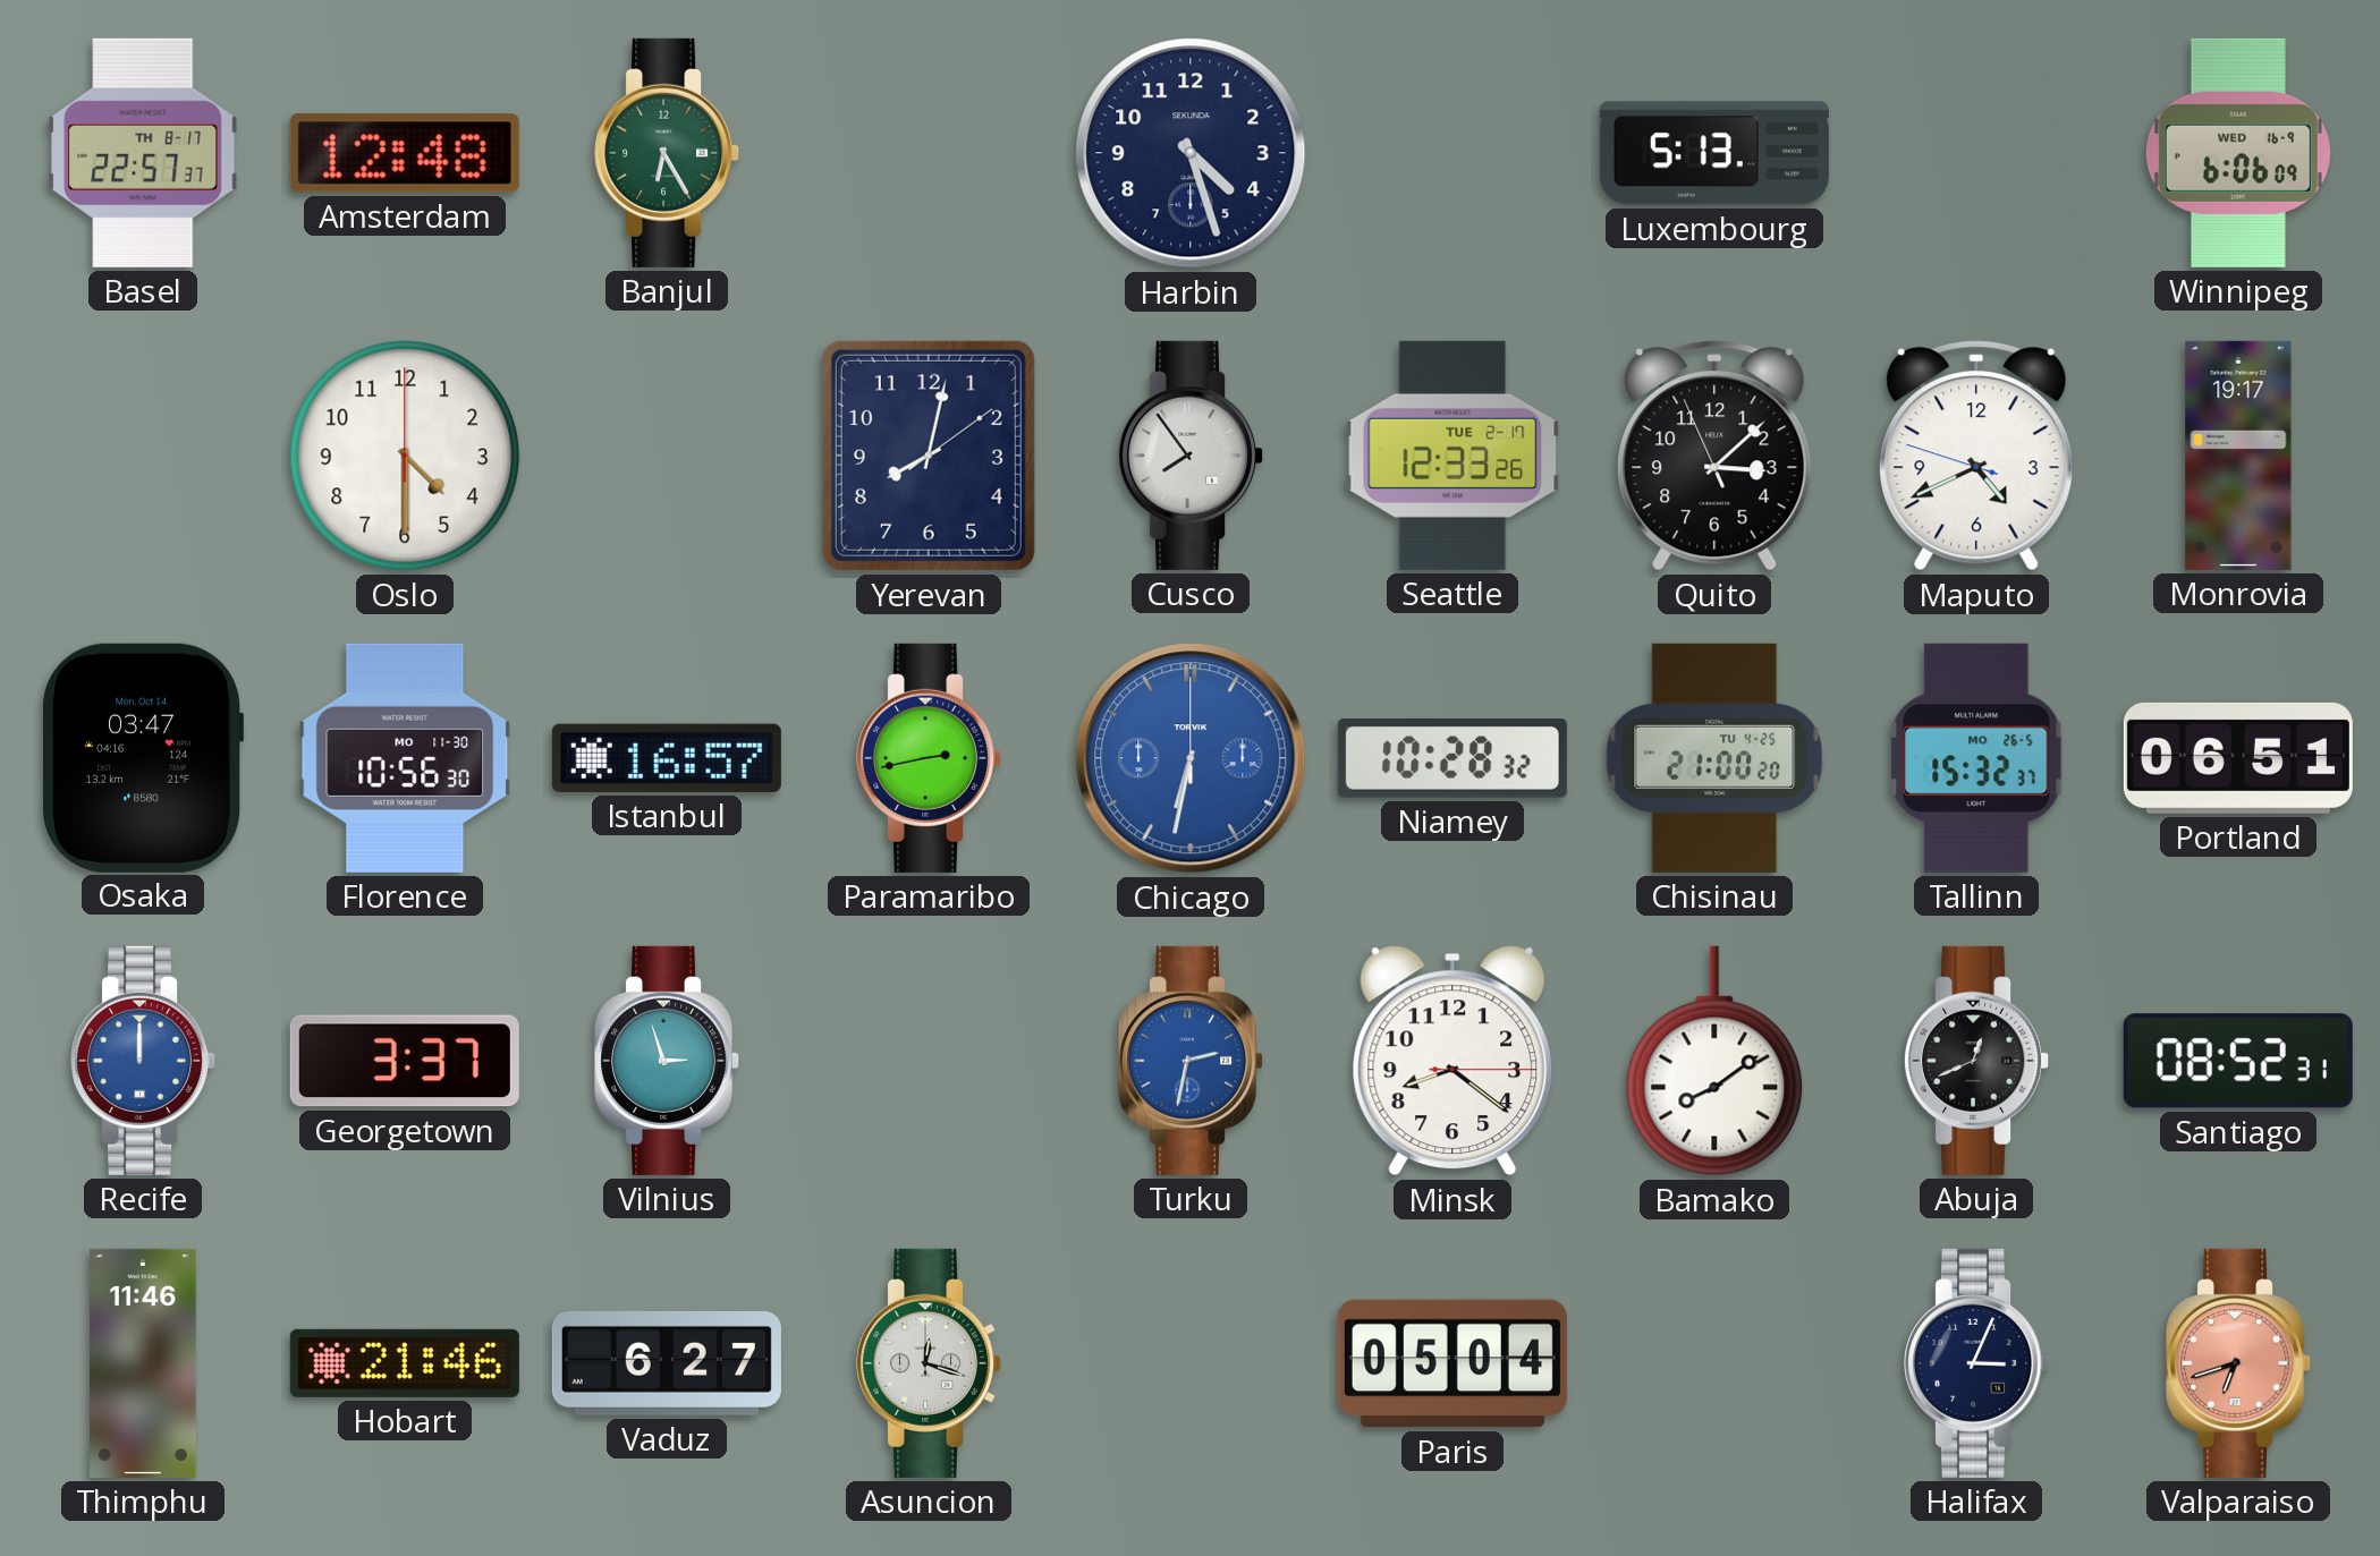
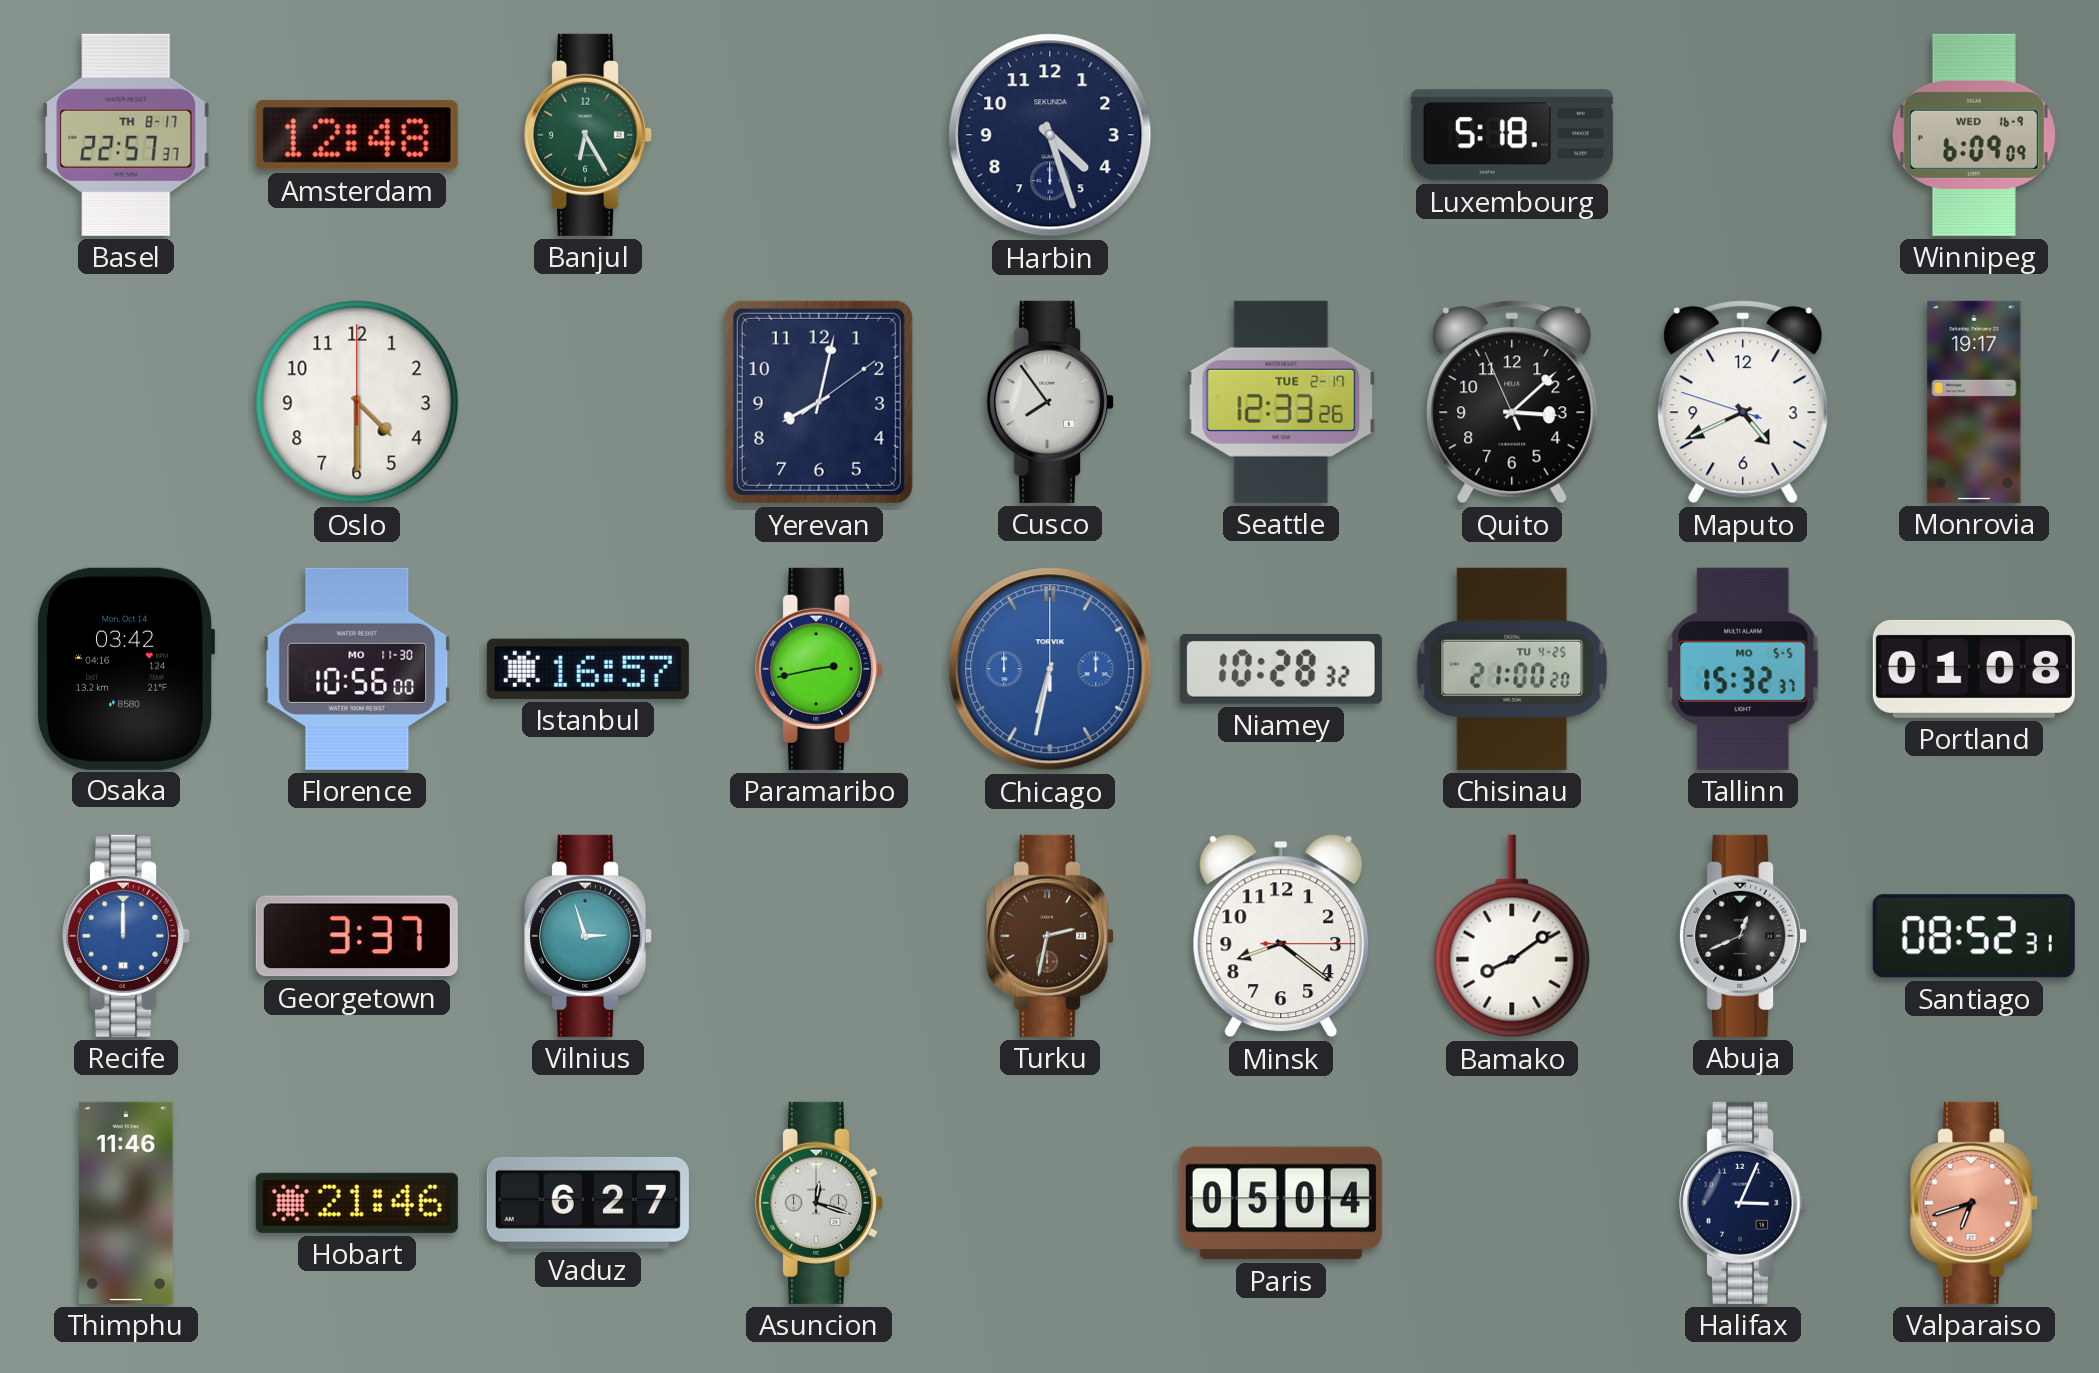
Luxembourg: 5:13 -> 5:18
Winnipeg: 6:06 -> 6:09
Osaka: 03:47 -> 03:42
Florence: 10:56:30 -> 10:56:00
Tallinn date: MO 26-5 -> MO 5-5
Portland: 06:51 -> 01:08
Turku dial: blue -> brown
